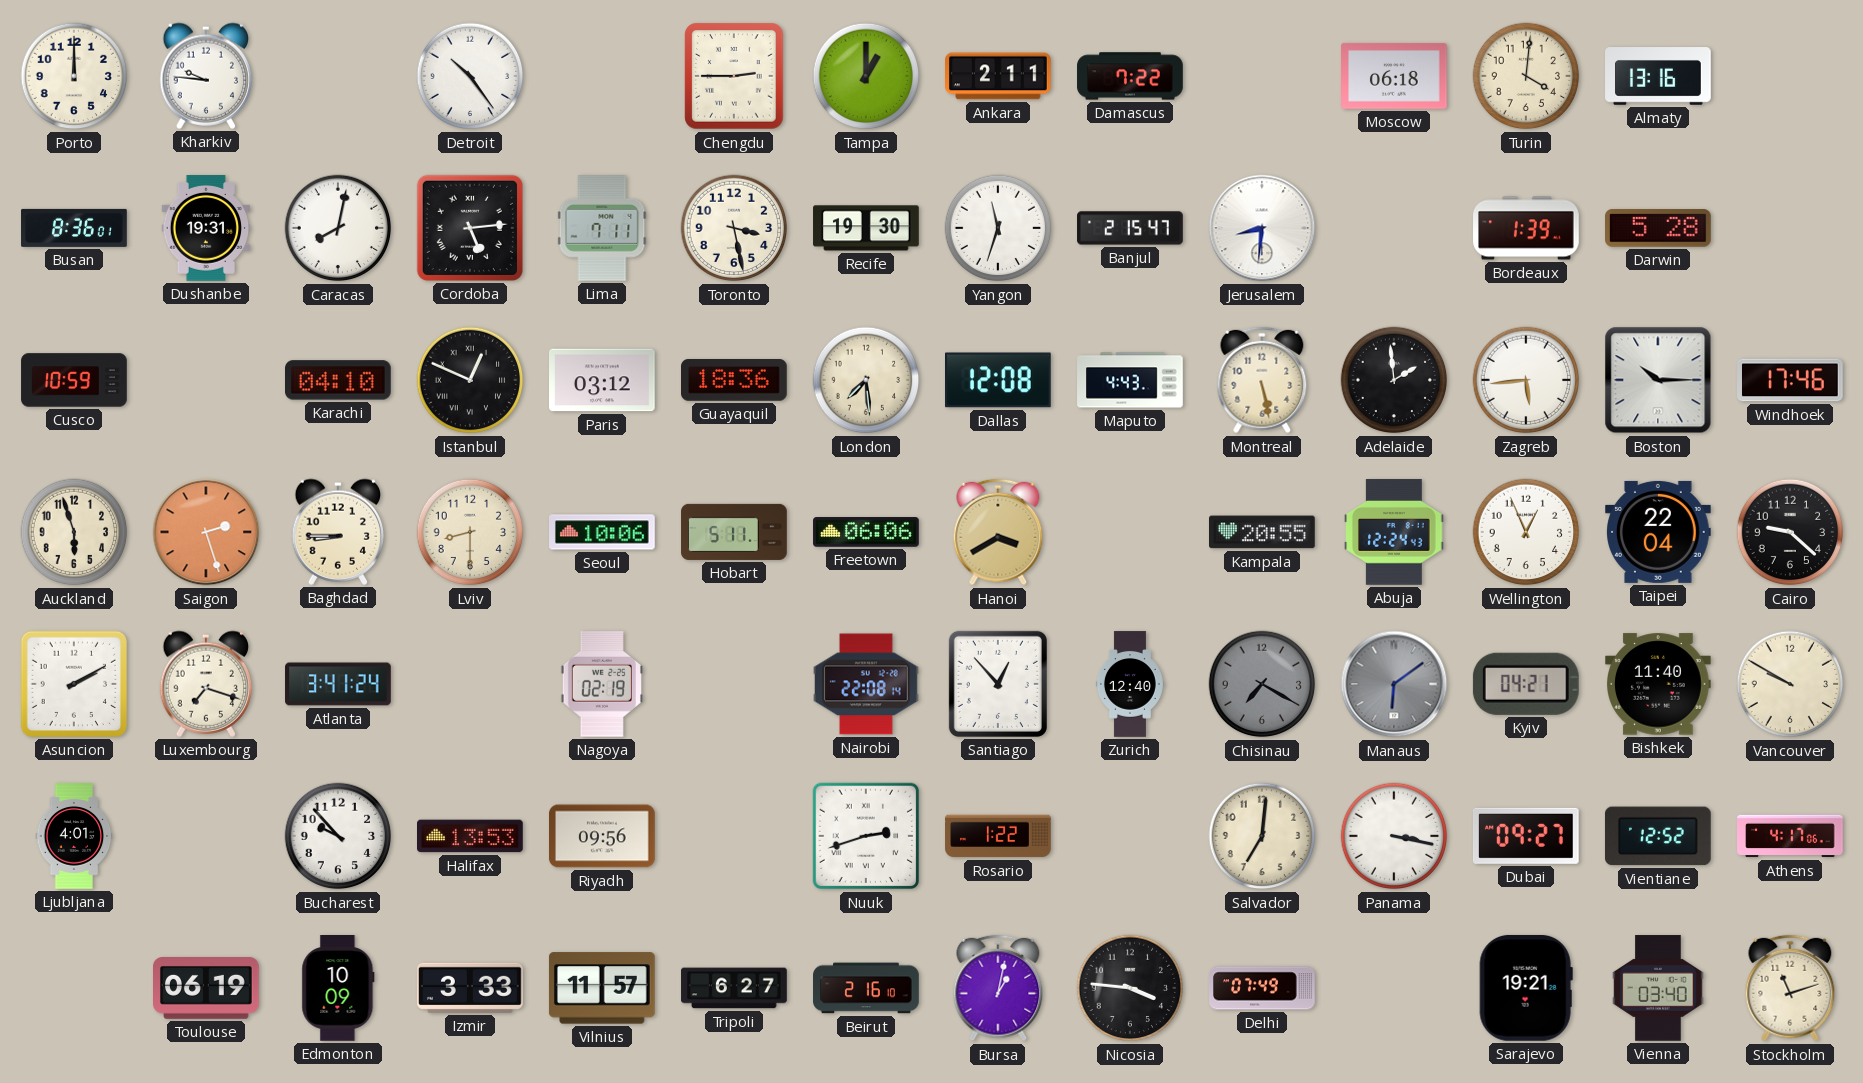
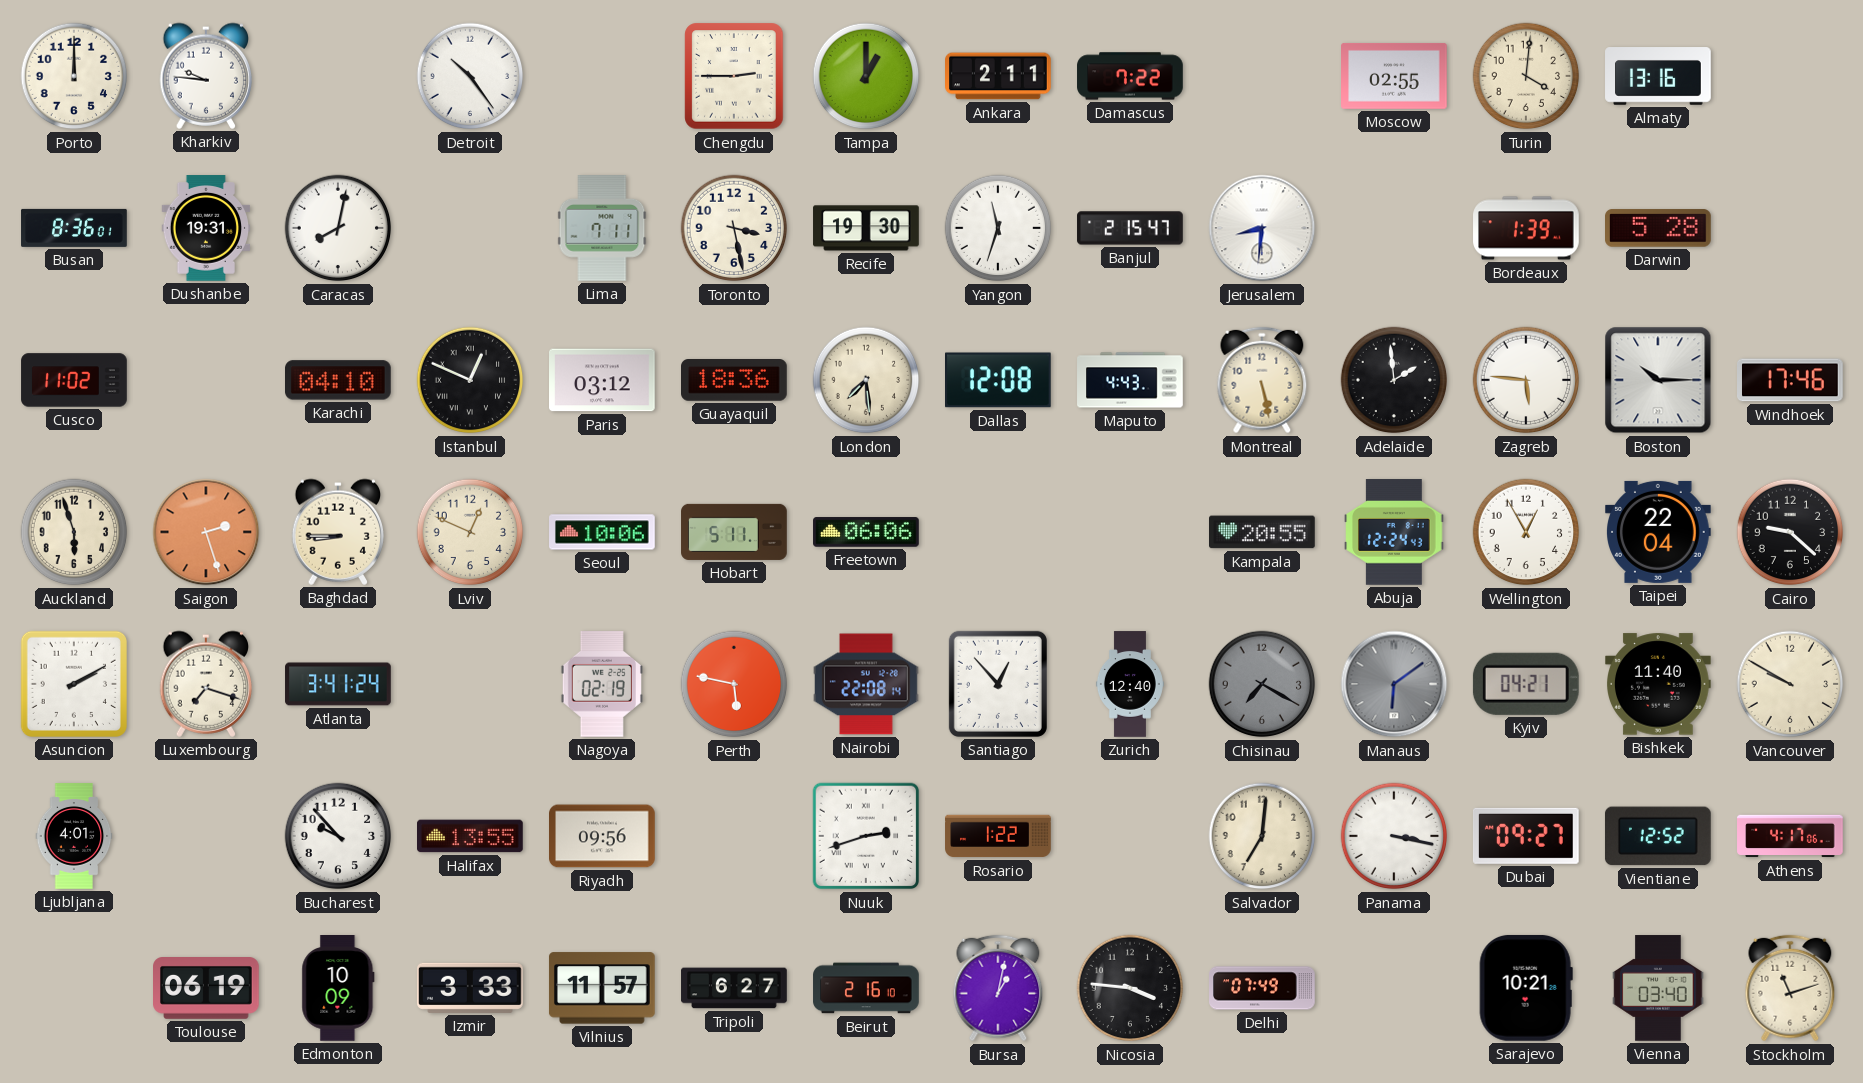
Moscow: 06:18 -> 02:55
Cordoba: 5:14 -> none
Cusco: 10:59 -> 11:02
Zagreb: 5:44 -> 5:46
Lviv: 8:30 -> 12:49
Hanoi: 3:40 -> none
Wellington: 12:56 -> 12:55
Perth: none -> 5:47
Halifax: 13:53 -> 13:55
Sarajevo: 19:21 -> 10:21
